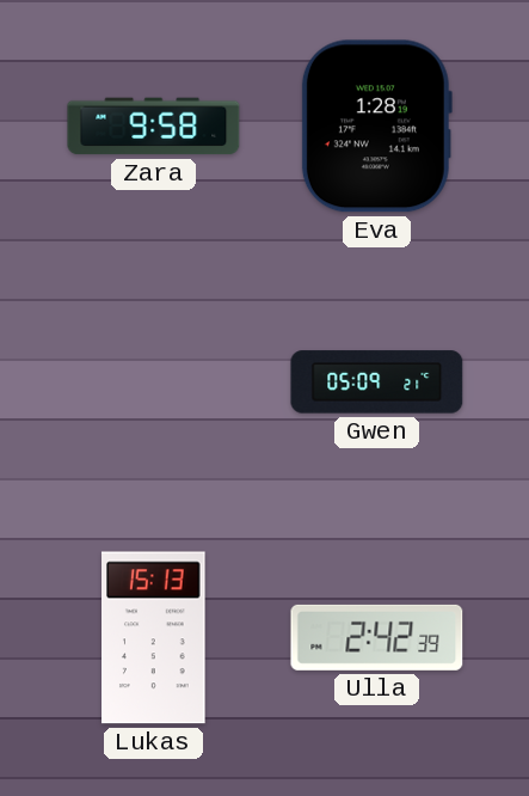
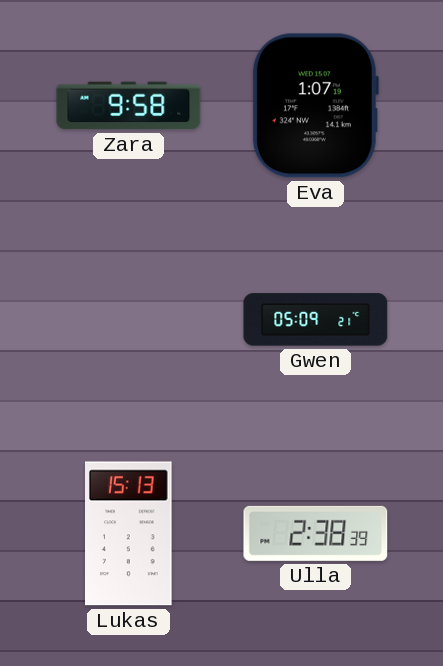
Eva: 1:28 -> 1:07
Ulla: 2:42 -> 2:38
